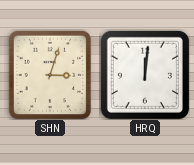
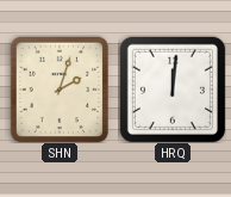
SHN: 3:03 -> 2:03
